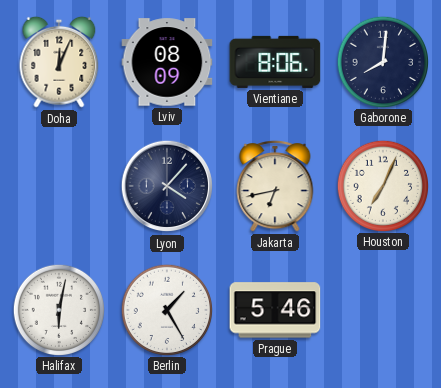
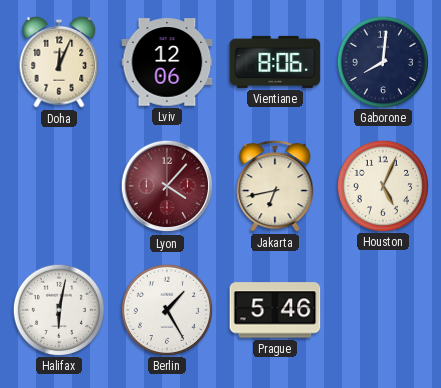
Lviv: 08:09 -> 12:06
Lyon dial: navy -> burgundy
Houston: 7:04 -> 5:04
